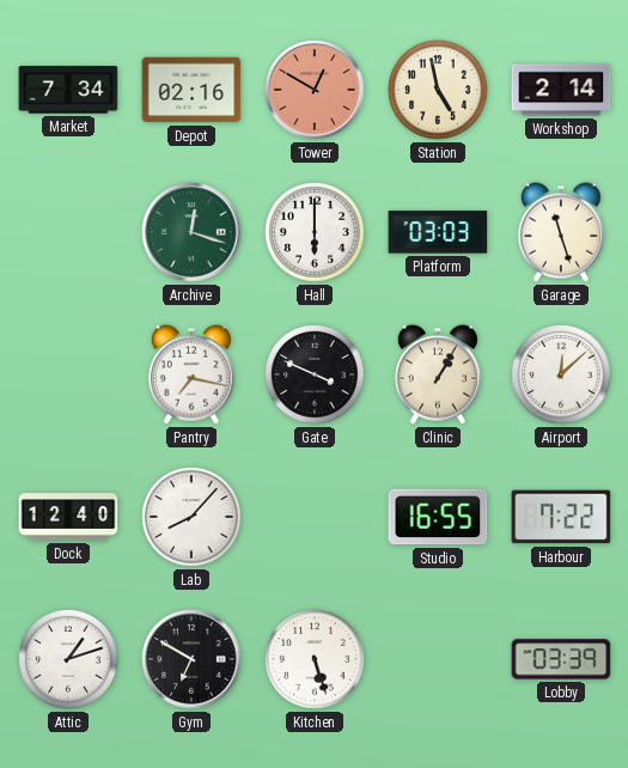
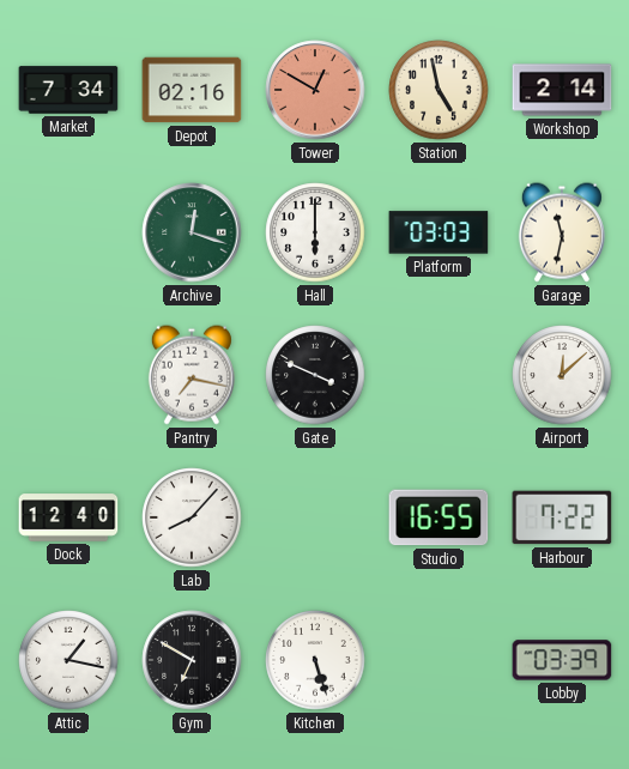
Garage: 11:27 -> 11:32
Clinic: 1:05 -> none
Attic: 1:12 -> 1:17
